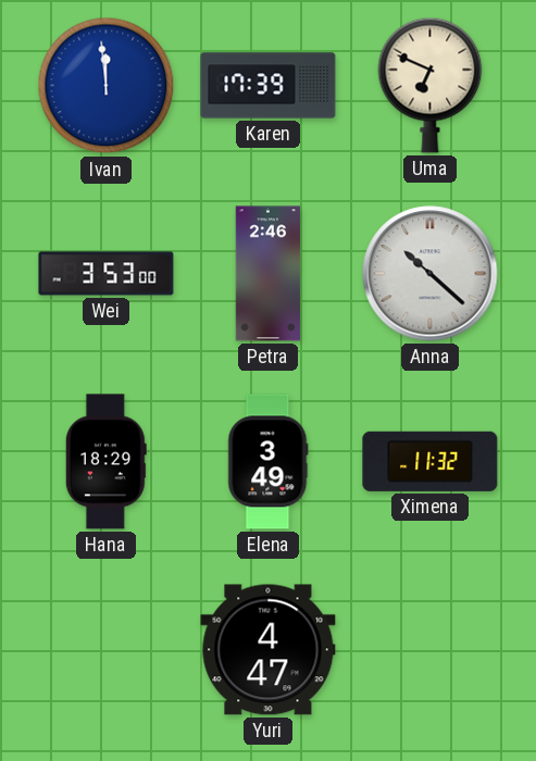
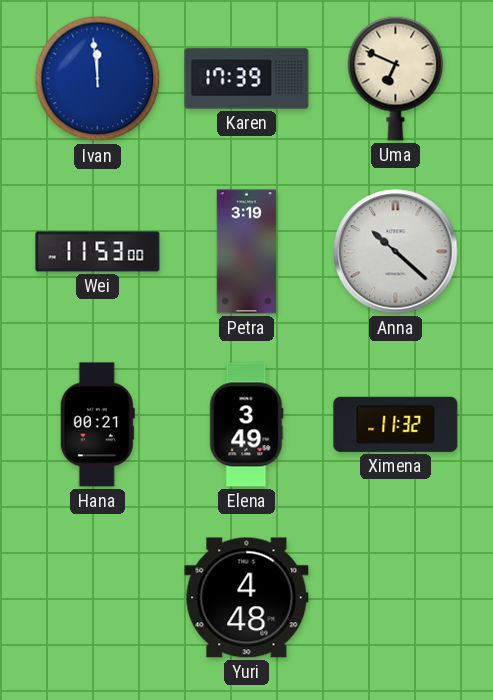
Wei: 3:53 -> 11:53
Petra: 2:46 -> 3:19
Hana: 18:29 -> 00:21
Yuri: 4:47 -> 4:48
